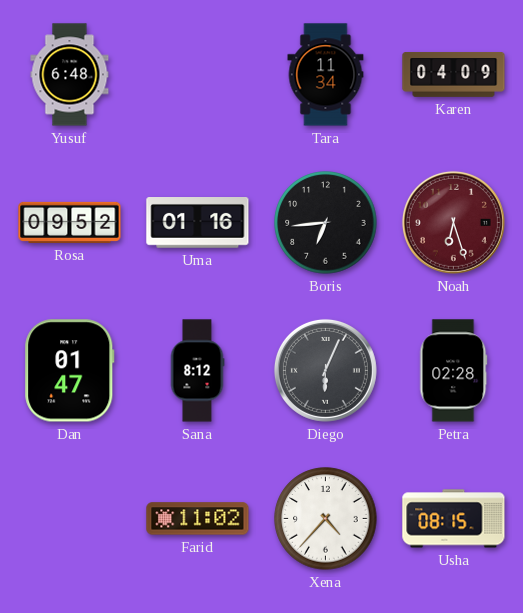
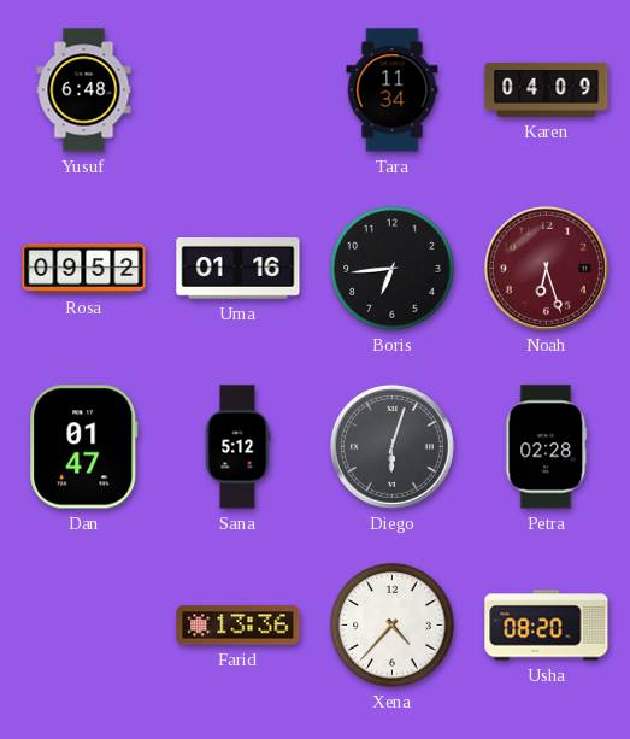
Sana: 8:12 -> 5:12
Diego: 6:04 -> 6:03
Farid: 11:02 -> 13:36
Usha: 08:15 -> 08:20
